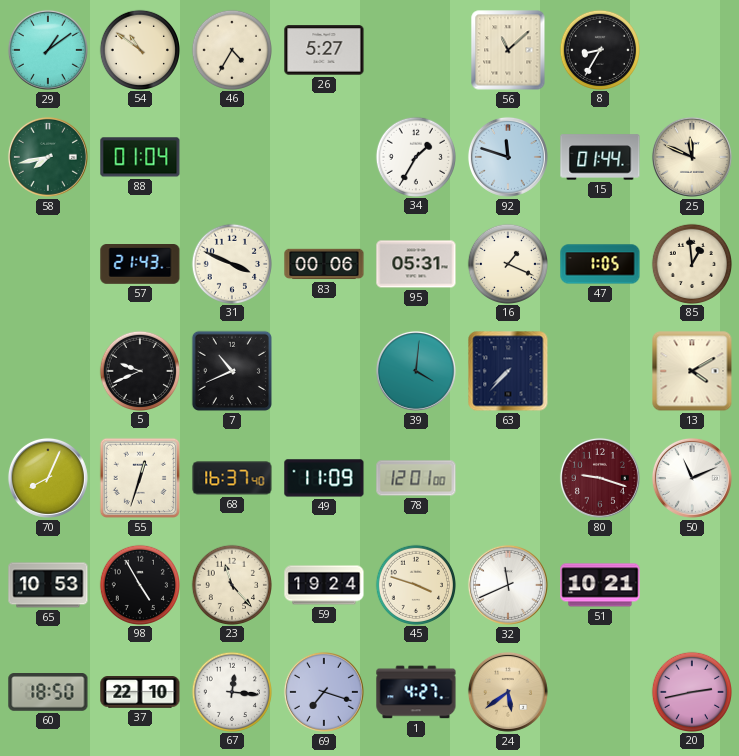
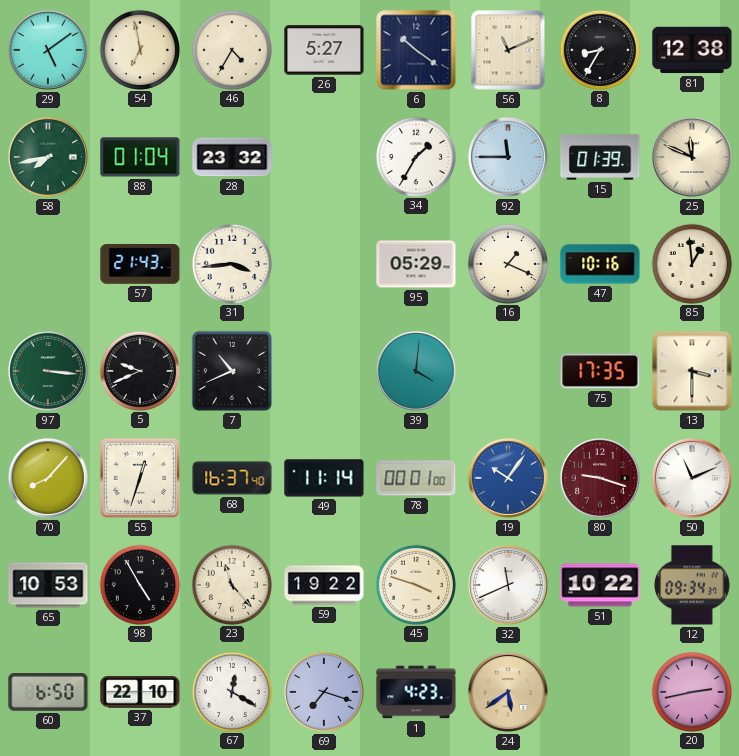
29: 1:09 -> 5:09
54: 10:51 -> 6:58
6: none -> 10:21
56: 11:08 -> 11:11
81: none -> 12:38
28: none -> 23:32
92: 11:48 -> 11:45
15: 01:44 -> 01:39
31: 3:49 -> 3:44
83: 00:06 -> none
95: 05:31 -> 05:29
47: 1:05 -> 10:16
97: none -> 3:16
63: 7:37 -> none
75: none -> 17:35
13: 4:10 -> 3:30
70: 8:04 -> 8:07
49: 11:09 -> 11:14
78: 12:01 -> 00:01
19: none -> 10:06
59: 19:24 -> 19:22
51: 10:21 -> 10:22
12: none -> 09:34
60: 18:50 -> 6:50
67: 12:16 -> 12:20
1: 4:27 -> 4:23
